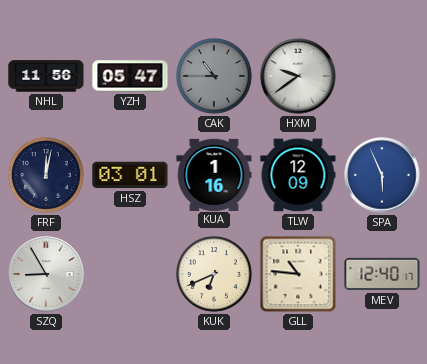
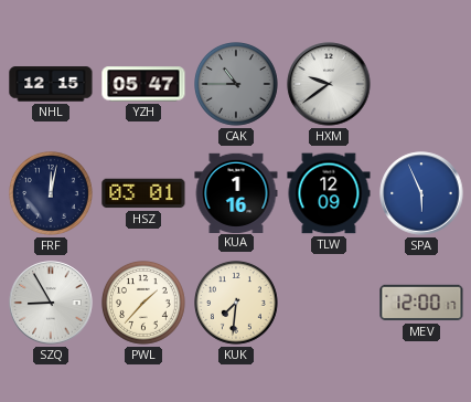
NHL: 11:56 -> 12:15
PWL: none -> 1:37
KUK: 6:41 -> 7:31
GLL: 10:46 -> none
MEV: 12:40 -> 12:00
